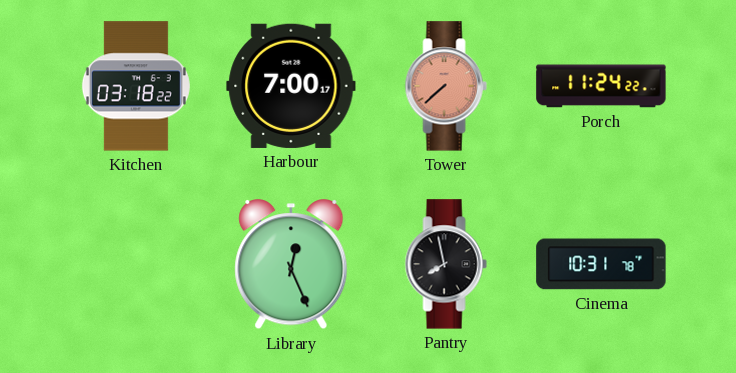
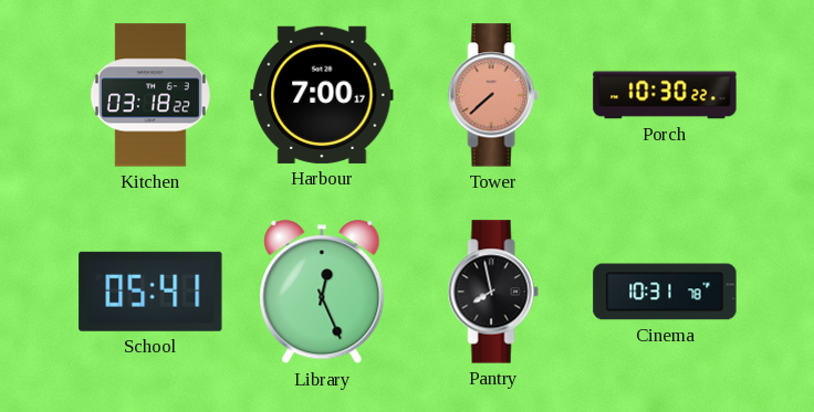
Porch: 11:24 -> 10:30
School: none -> 05:41
